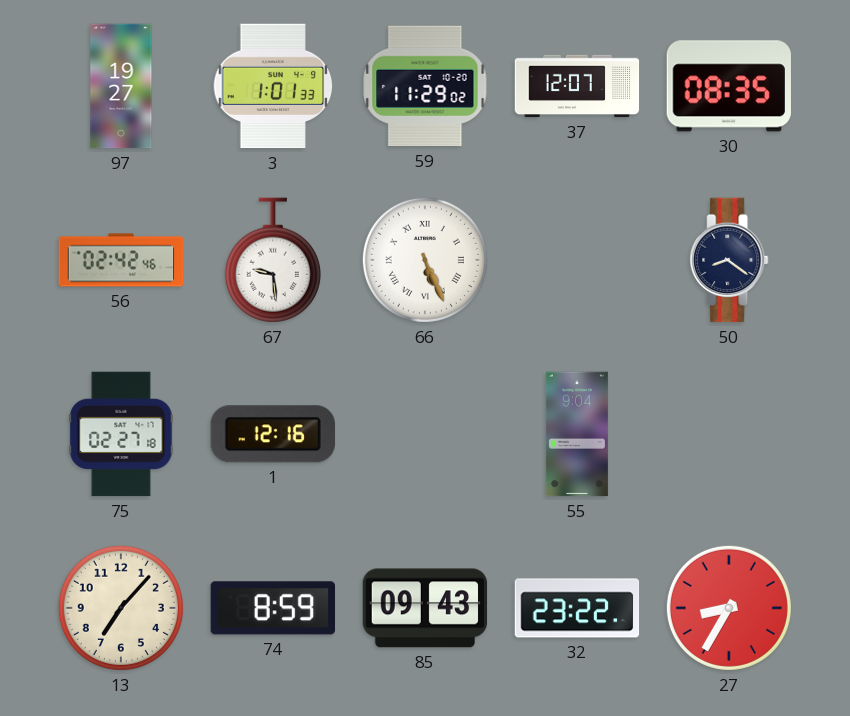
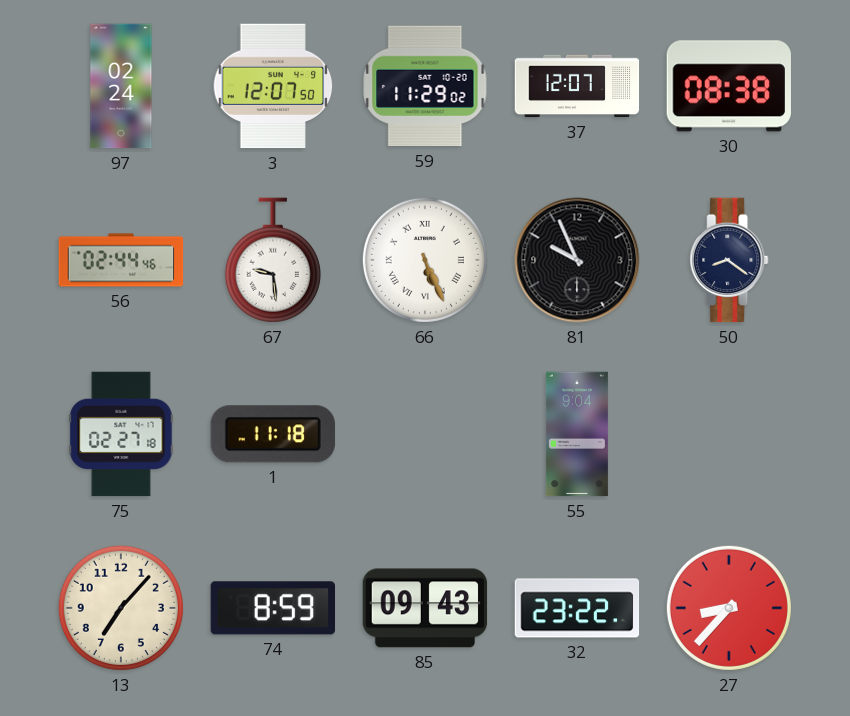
97: 19:27 -> 02:24
3: 1:01 -> 12:07
30: 08:35 -> 08:38
56: 02:42 -> 02:44
81: none -> 9:56
1: 12:16 -> 11:18
27: 8:35 -> 8:37
